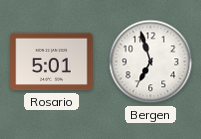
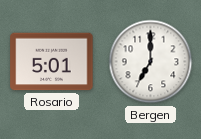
Bergen: 6:57 -> 7:00
